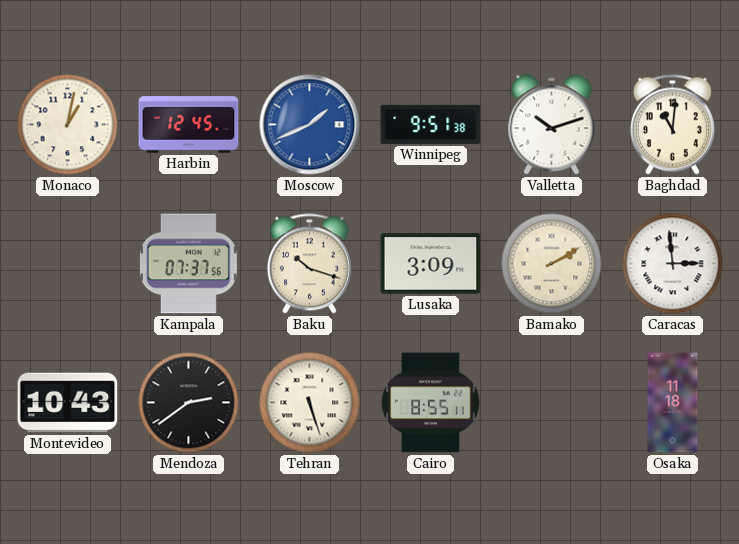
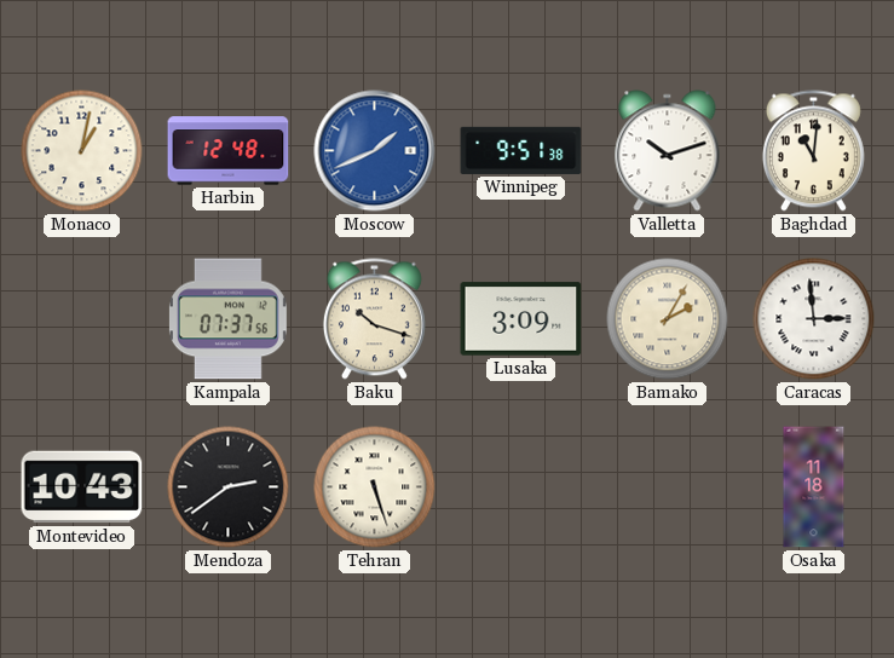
Harbin: 12:45 -> 12:48
Bamako: 2:10 -> 2:05
Cairo: 8:55 -> none
